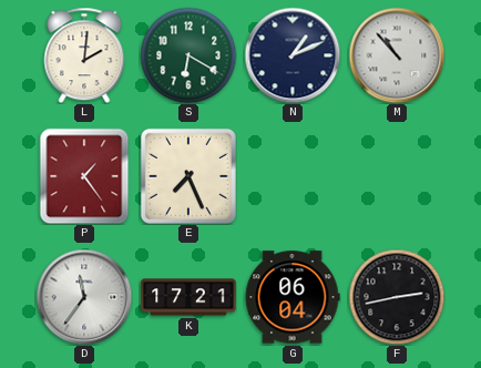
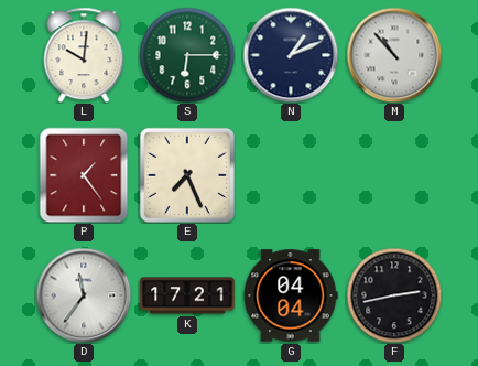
L: 2:01 -> 10:01
S: 6:20 -> 6:15
G: 06:04 -> 04:04
